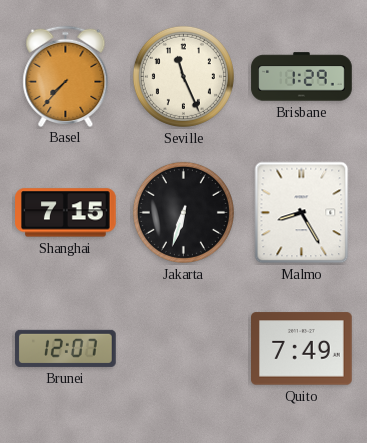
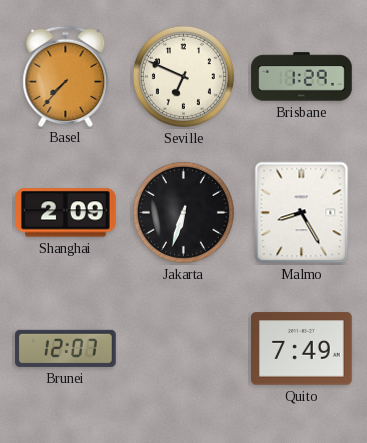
Seville: 11:26 -> 6:49
Shanghai: 7:15 -> 2:09
